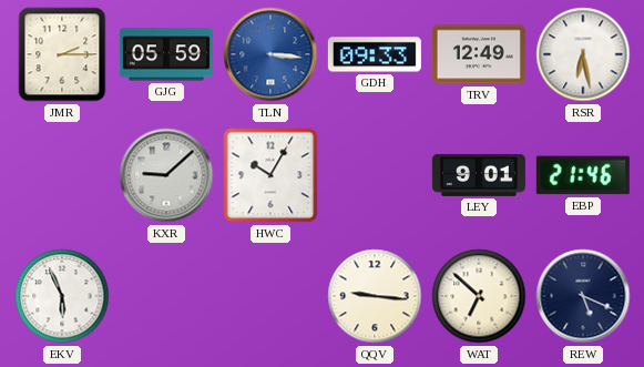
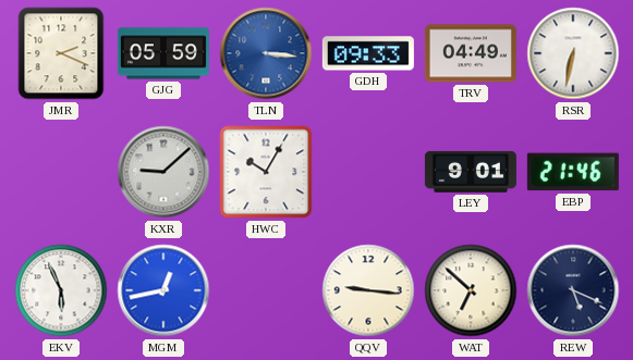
JMR: 2:15 -> 2:19
TRV: 12:49 -> 04:49
RSR: 6:28 -> 6:32
MGM: none -> 12:43
